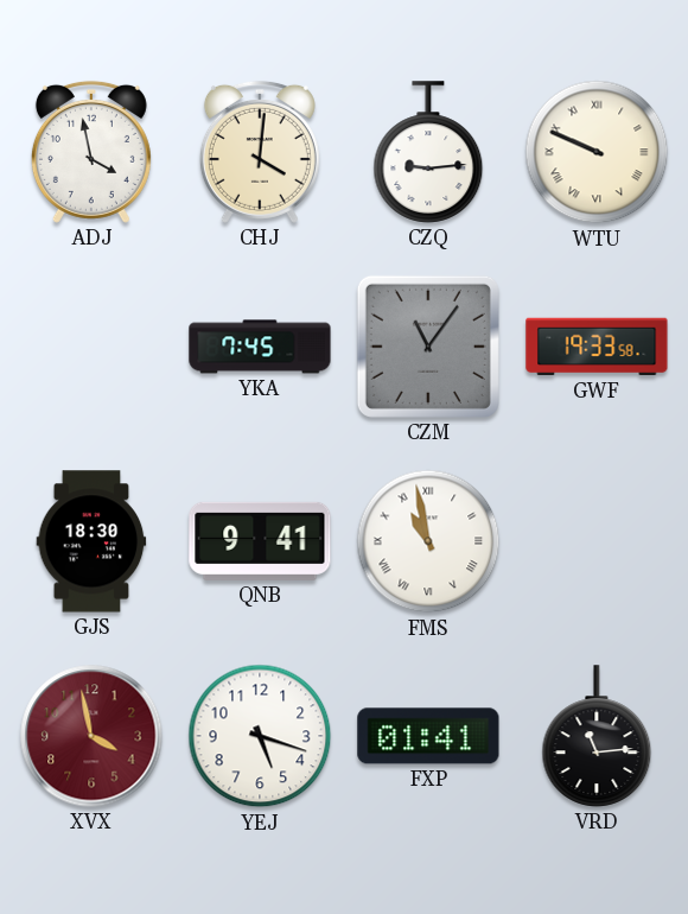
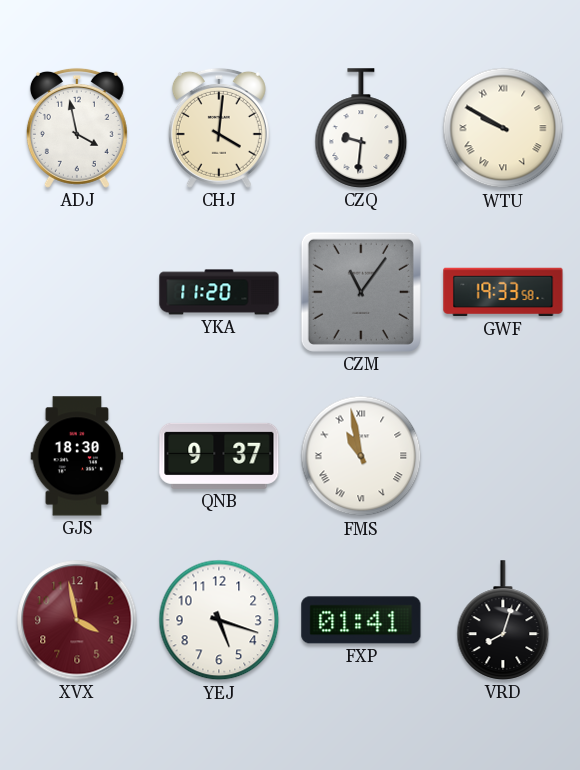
CZQ: 9:14 -> 9:31
WTU: 9:49 -> 9:50
YKA: 7:45 -> 11:20
QNB: 9:41 -> 9:37
VRD: 11:14 -> 8:03
